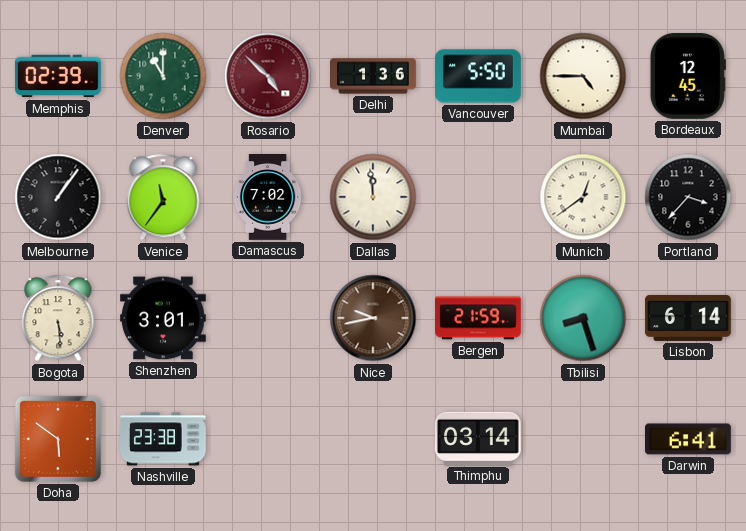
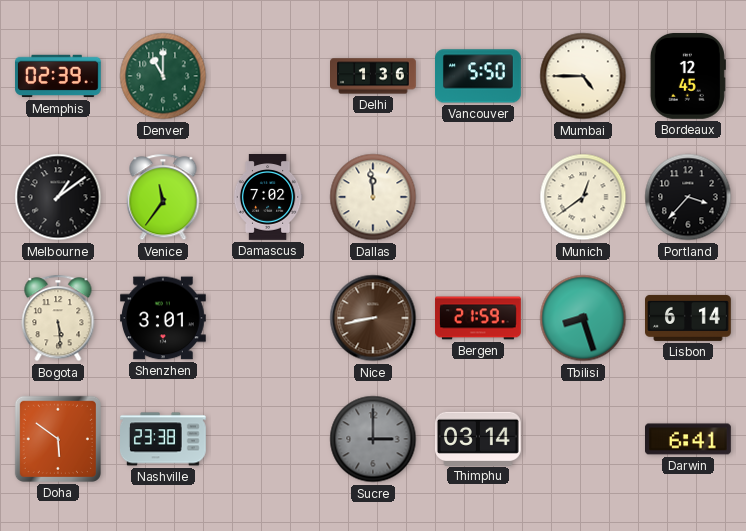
Rosario: 4:52 -> none
Melbourne: 1:06 -> 1:09
Nice: 9:43 -> 8:43
Sucre: none -> 3:00
